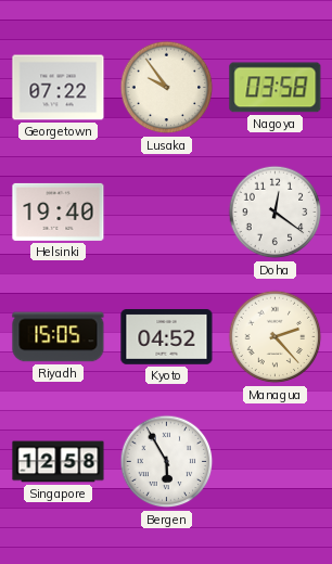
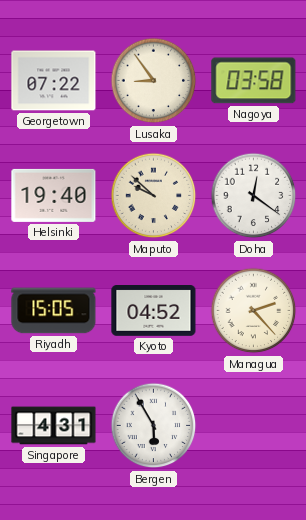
Lusaka: 9:54 -> 8:54
Maputo: none -> 9:52
Singapore: 12:58 -> 4:31
